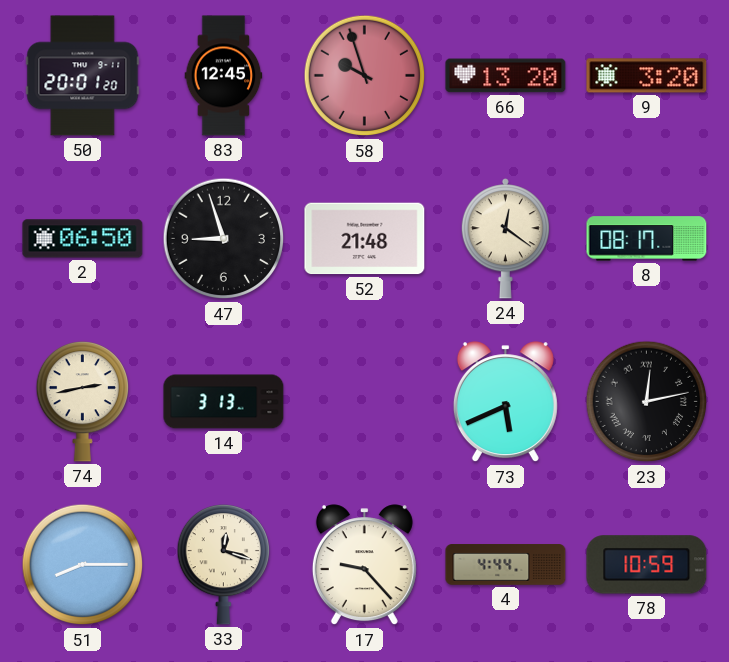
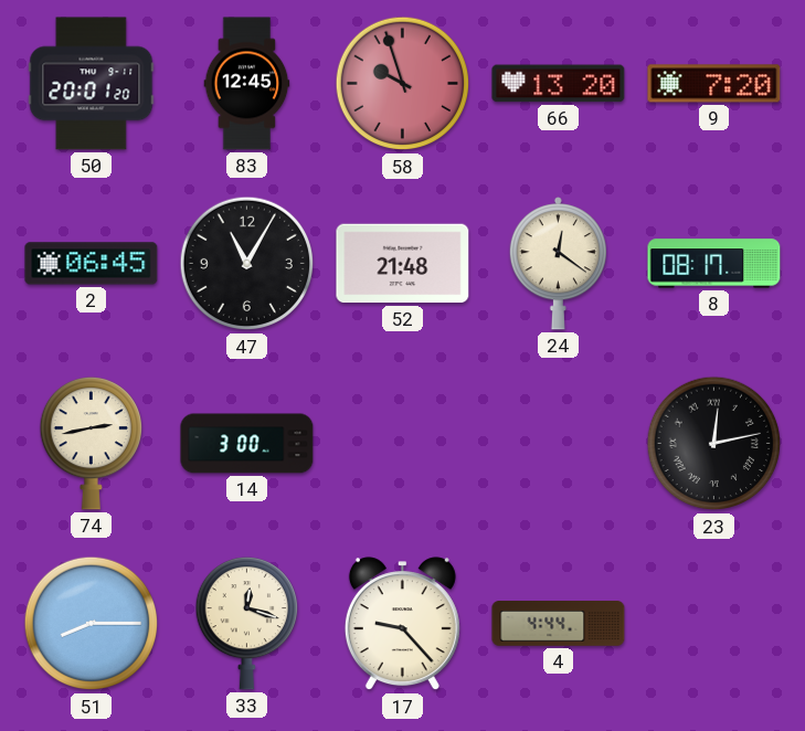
9: 3:20 -> 7:20
2: 06:50 -> 06:45
47: 8:57 -> 11:05
14: 3:13 -> 3:00
73: 5:41 -> none
78: 10:59 -> none
